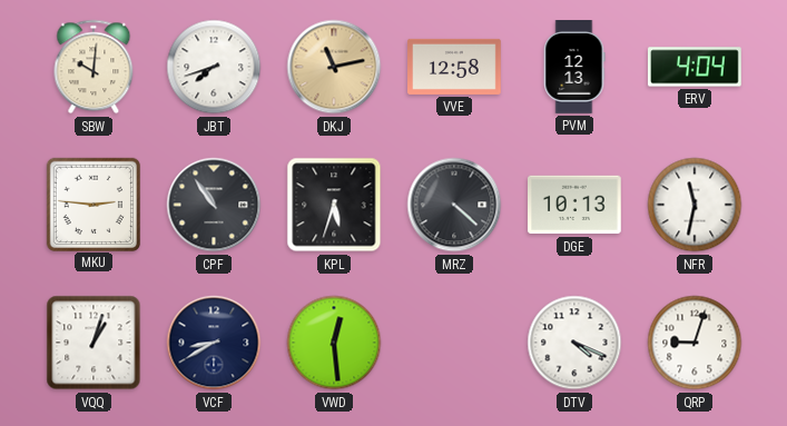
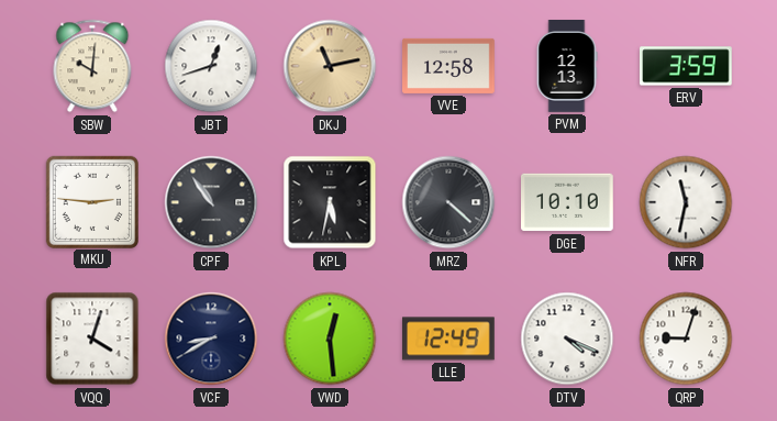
JBT: 7:42 -> 12:42
ERV: 4:04 -> 3:59
KPL: 5:33 -> 5:32
DGE: 10:13 -> 10:10
VQQ: 1:03 -> 4:03
LLE: none -> 12:49
